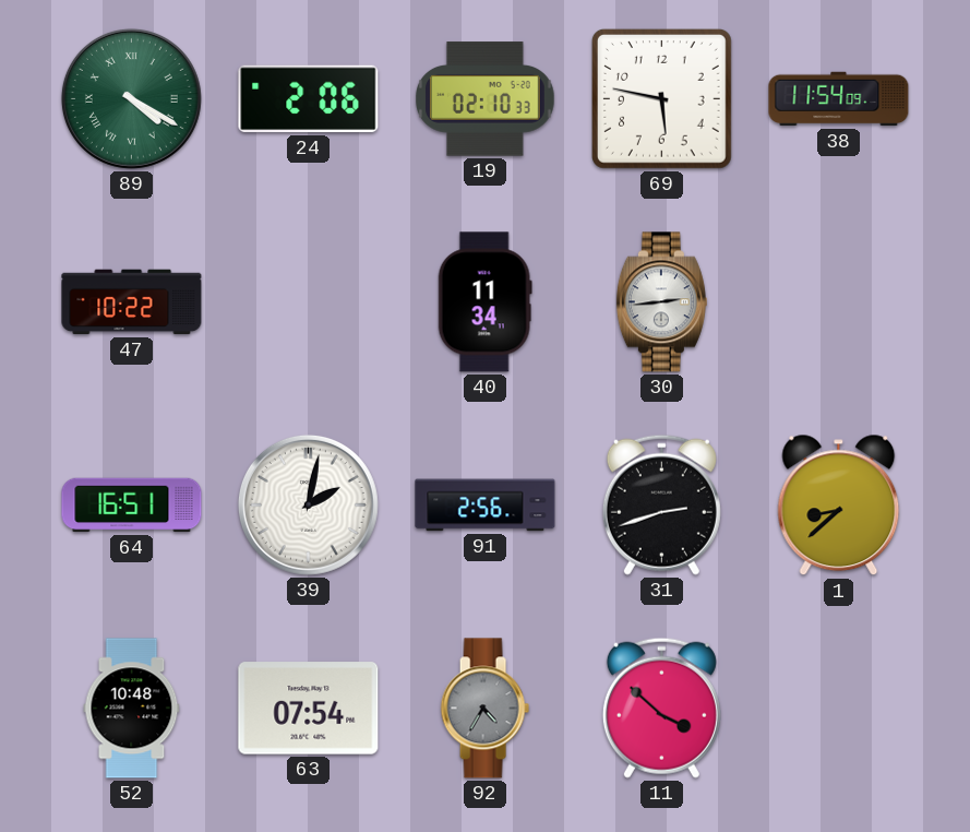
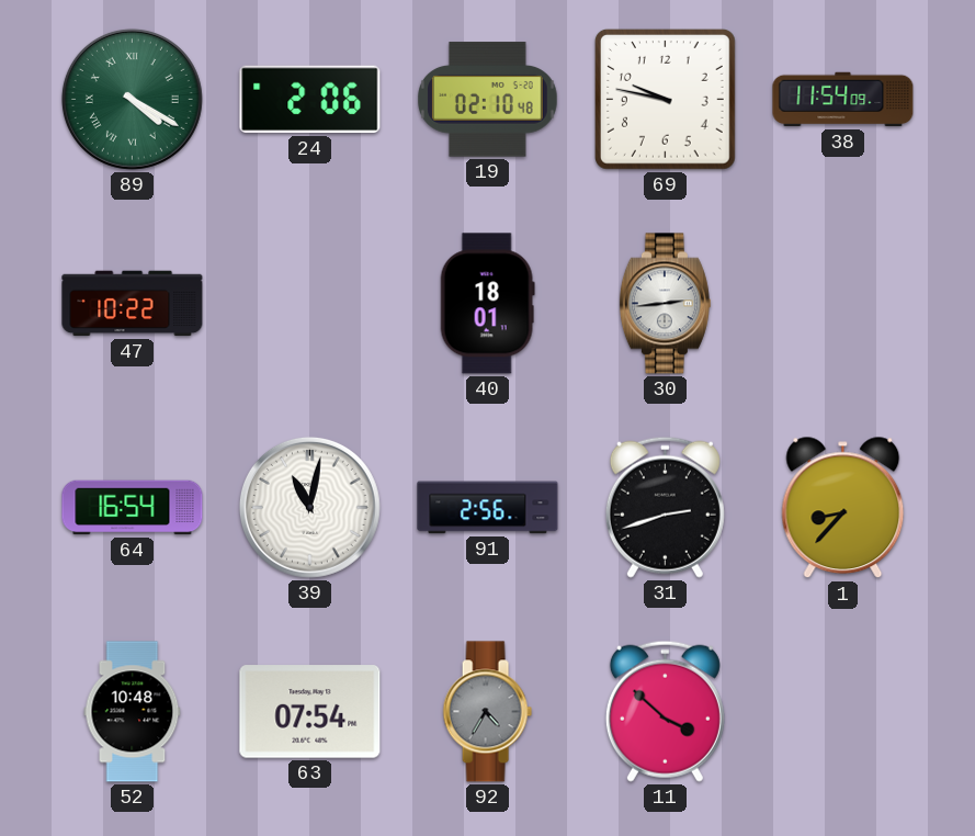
19: 02:10:33 -> 02:10:48
69: 5:47 -> 9:47
40: 11:34 -> 18:01
64: 16:51 -> 16:54
39: 2:02 -> 11:02
1: 8:38 -> 8:37
